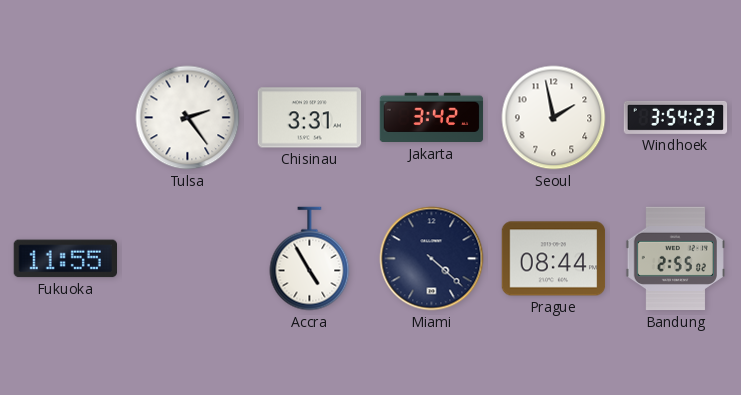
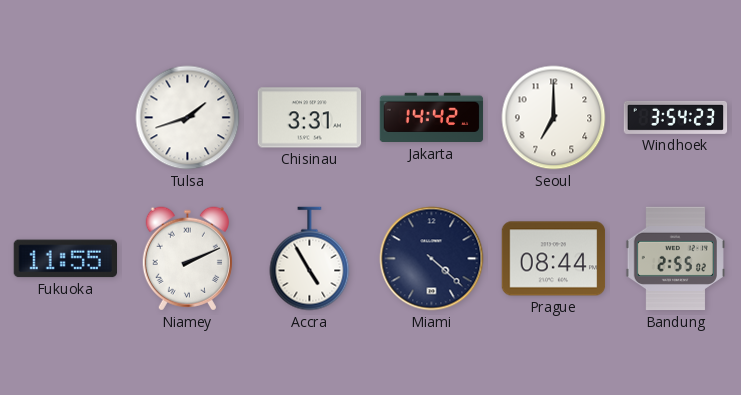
Tulsa: 2:24 -> 1:42
Jakarta: 3:42 -> 14:42
Seoul: 1:58 -> 7:00
Niamey: none -> 2:11
